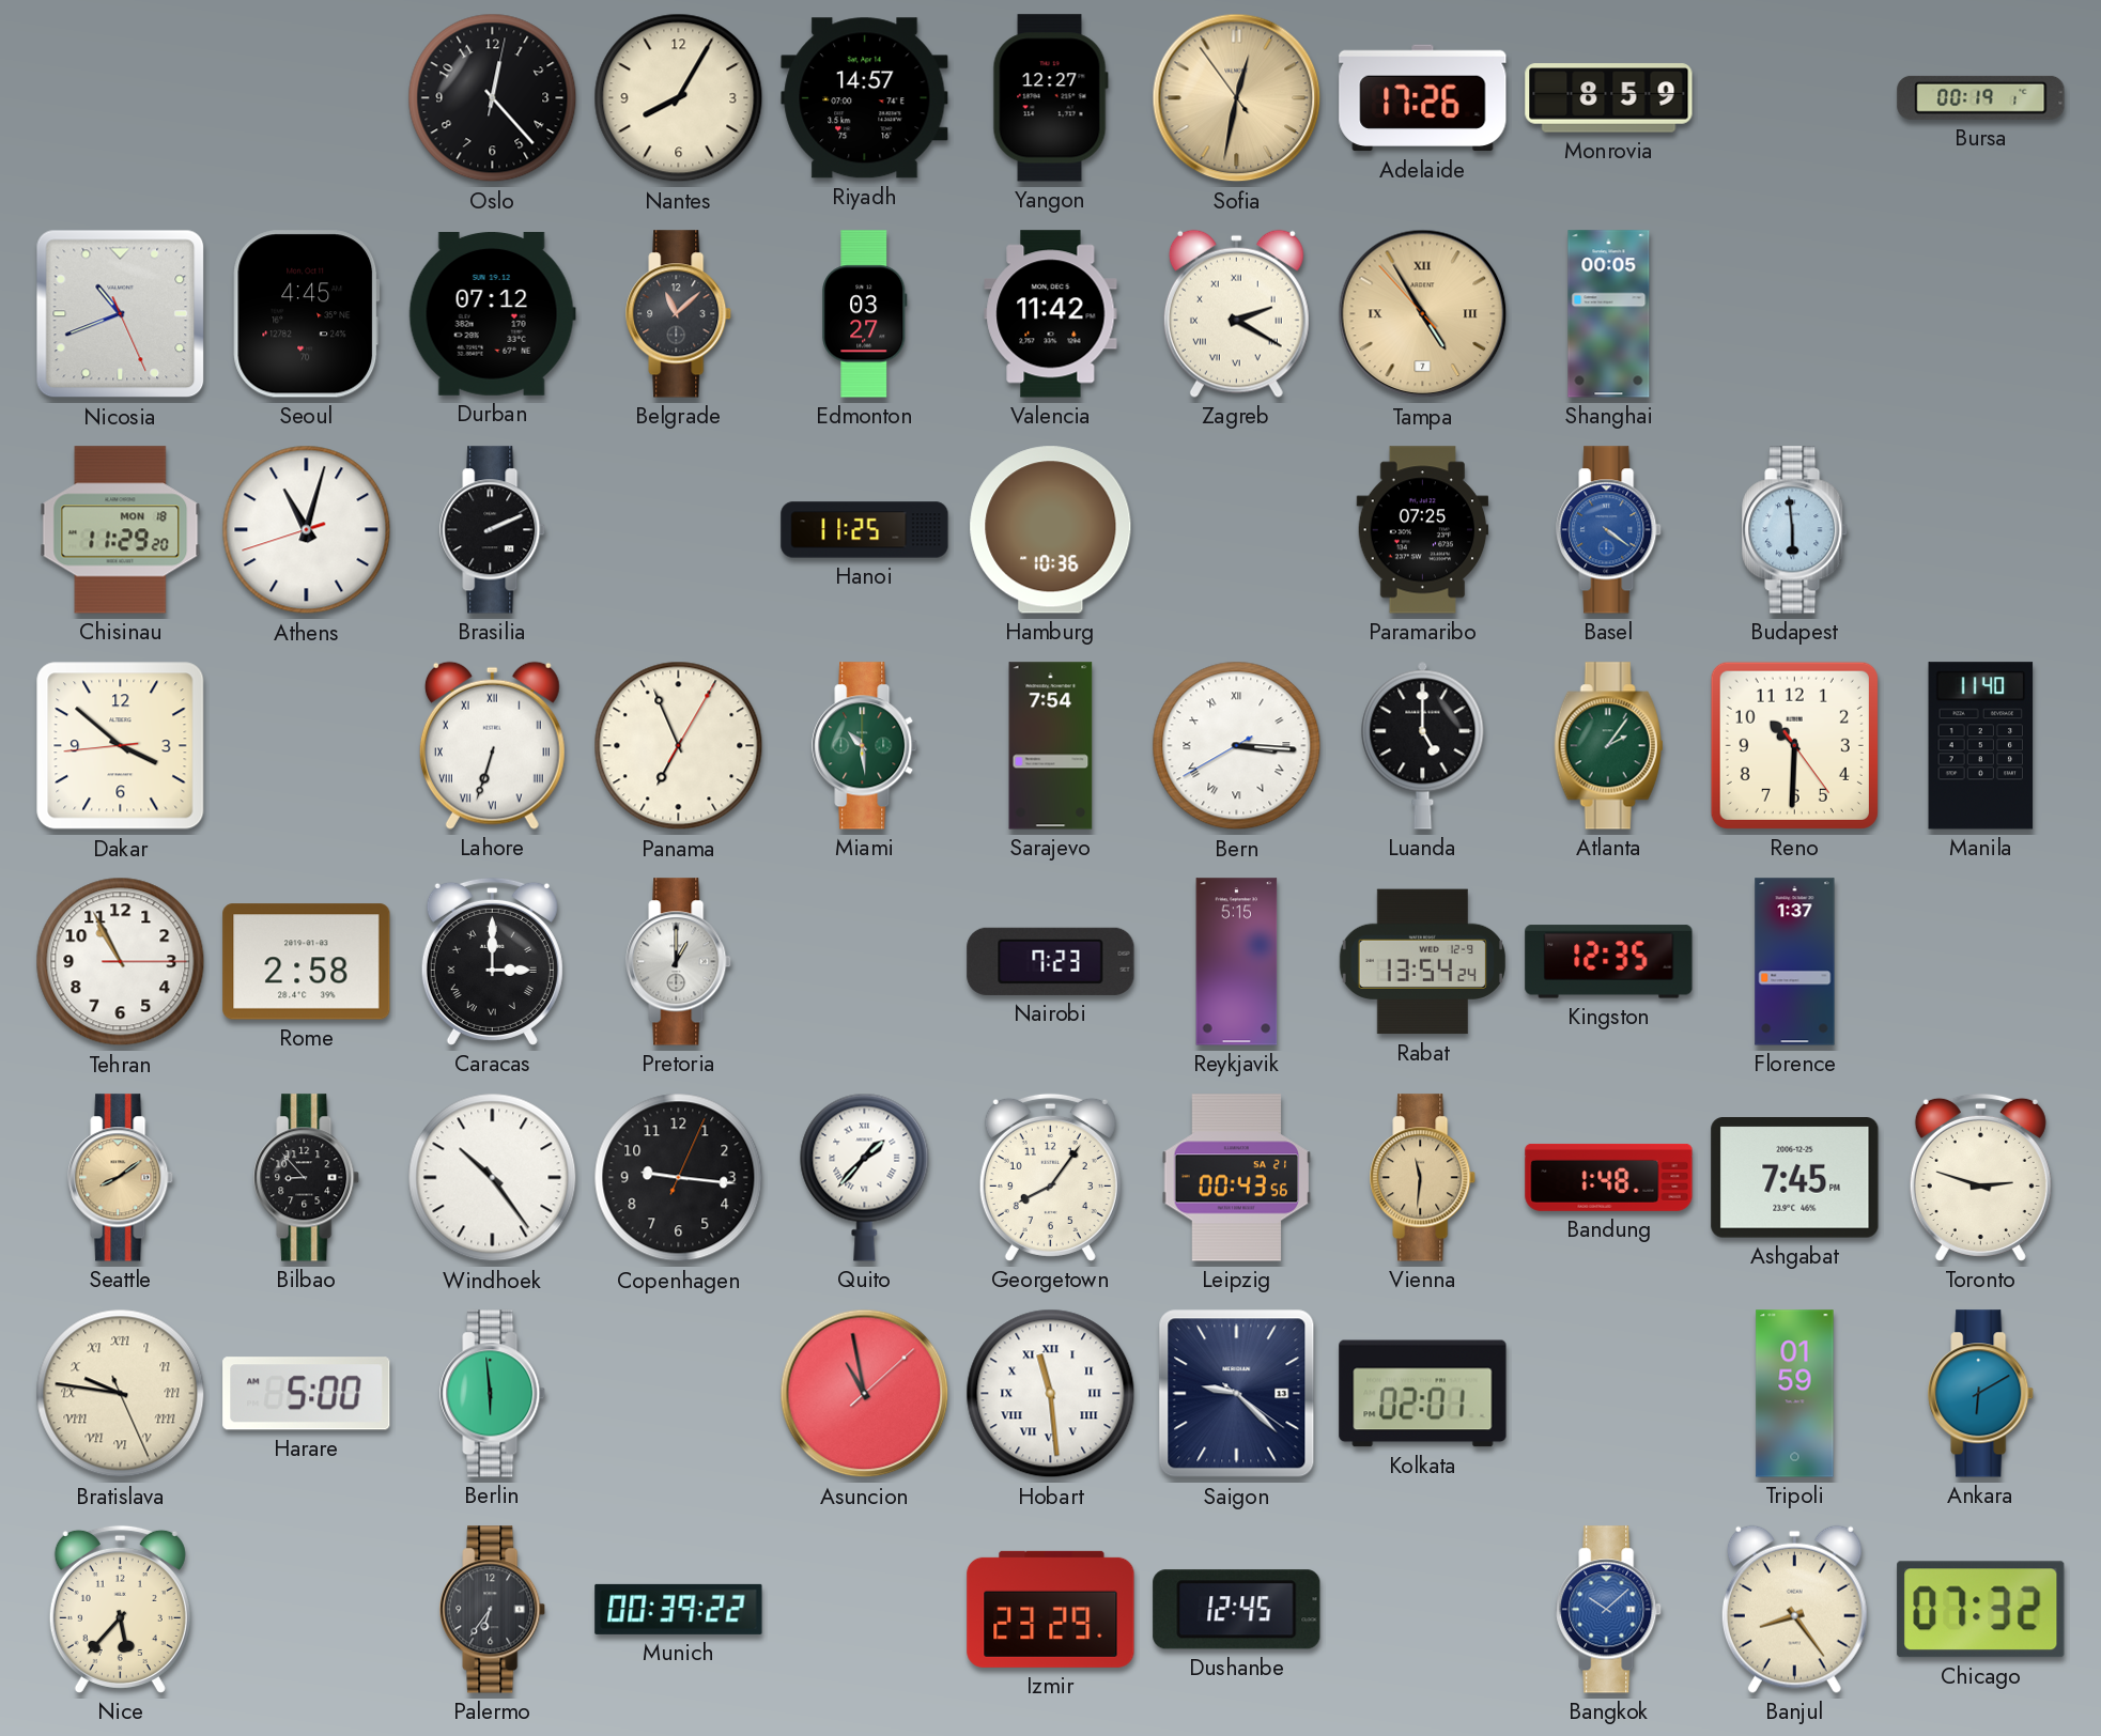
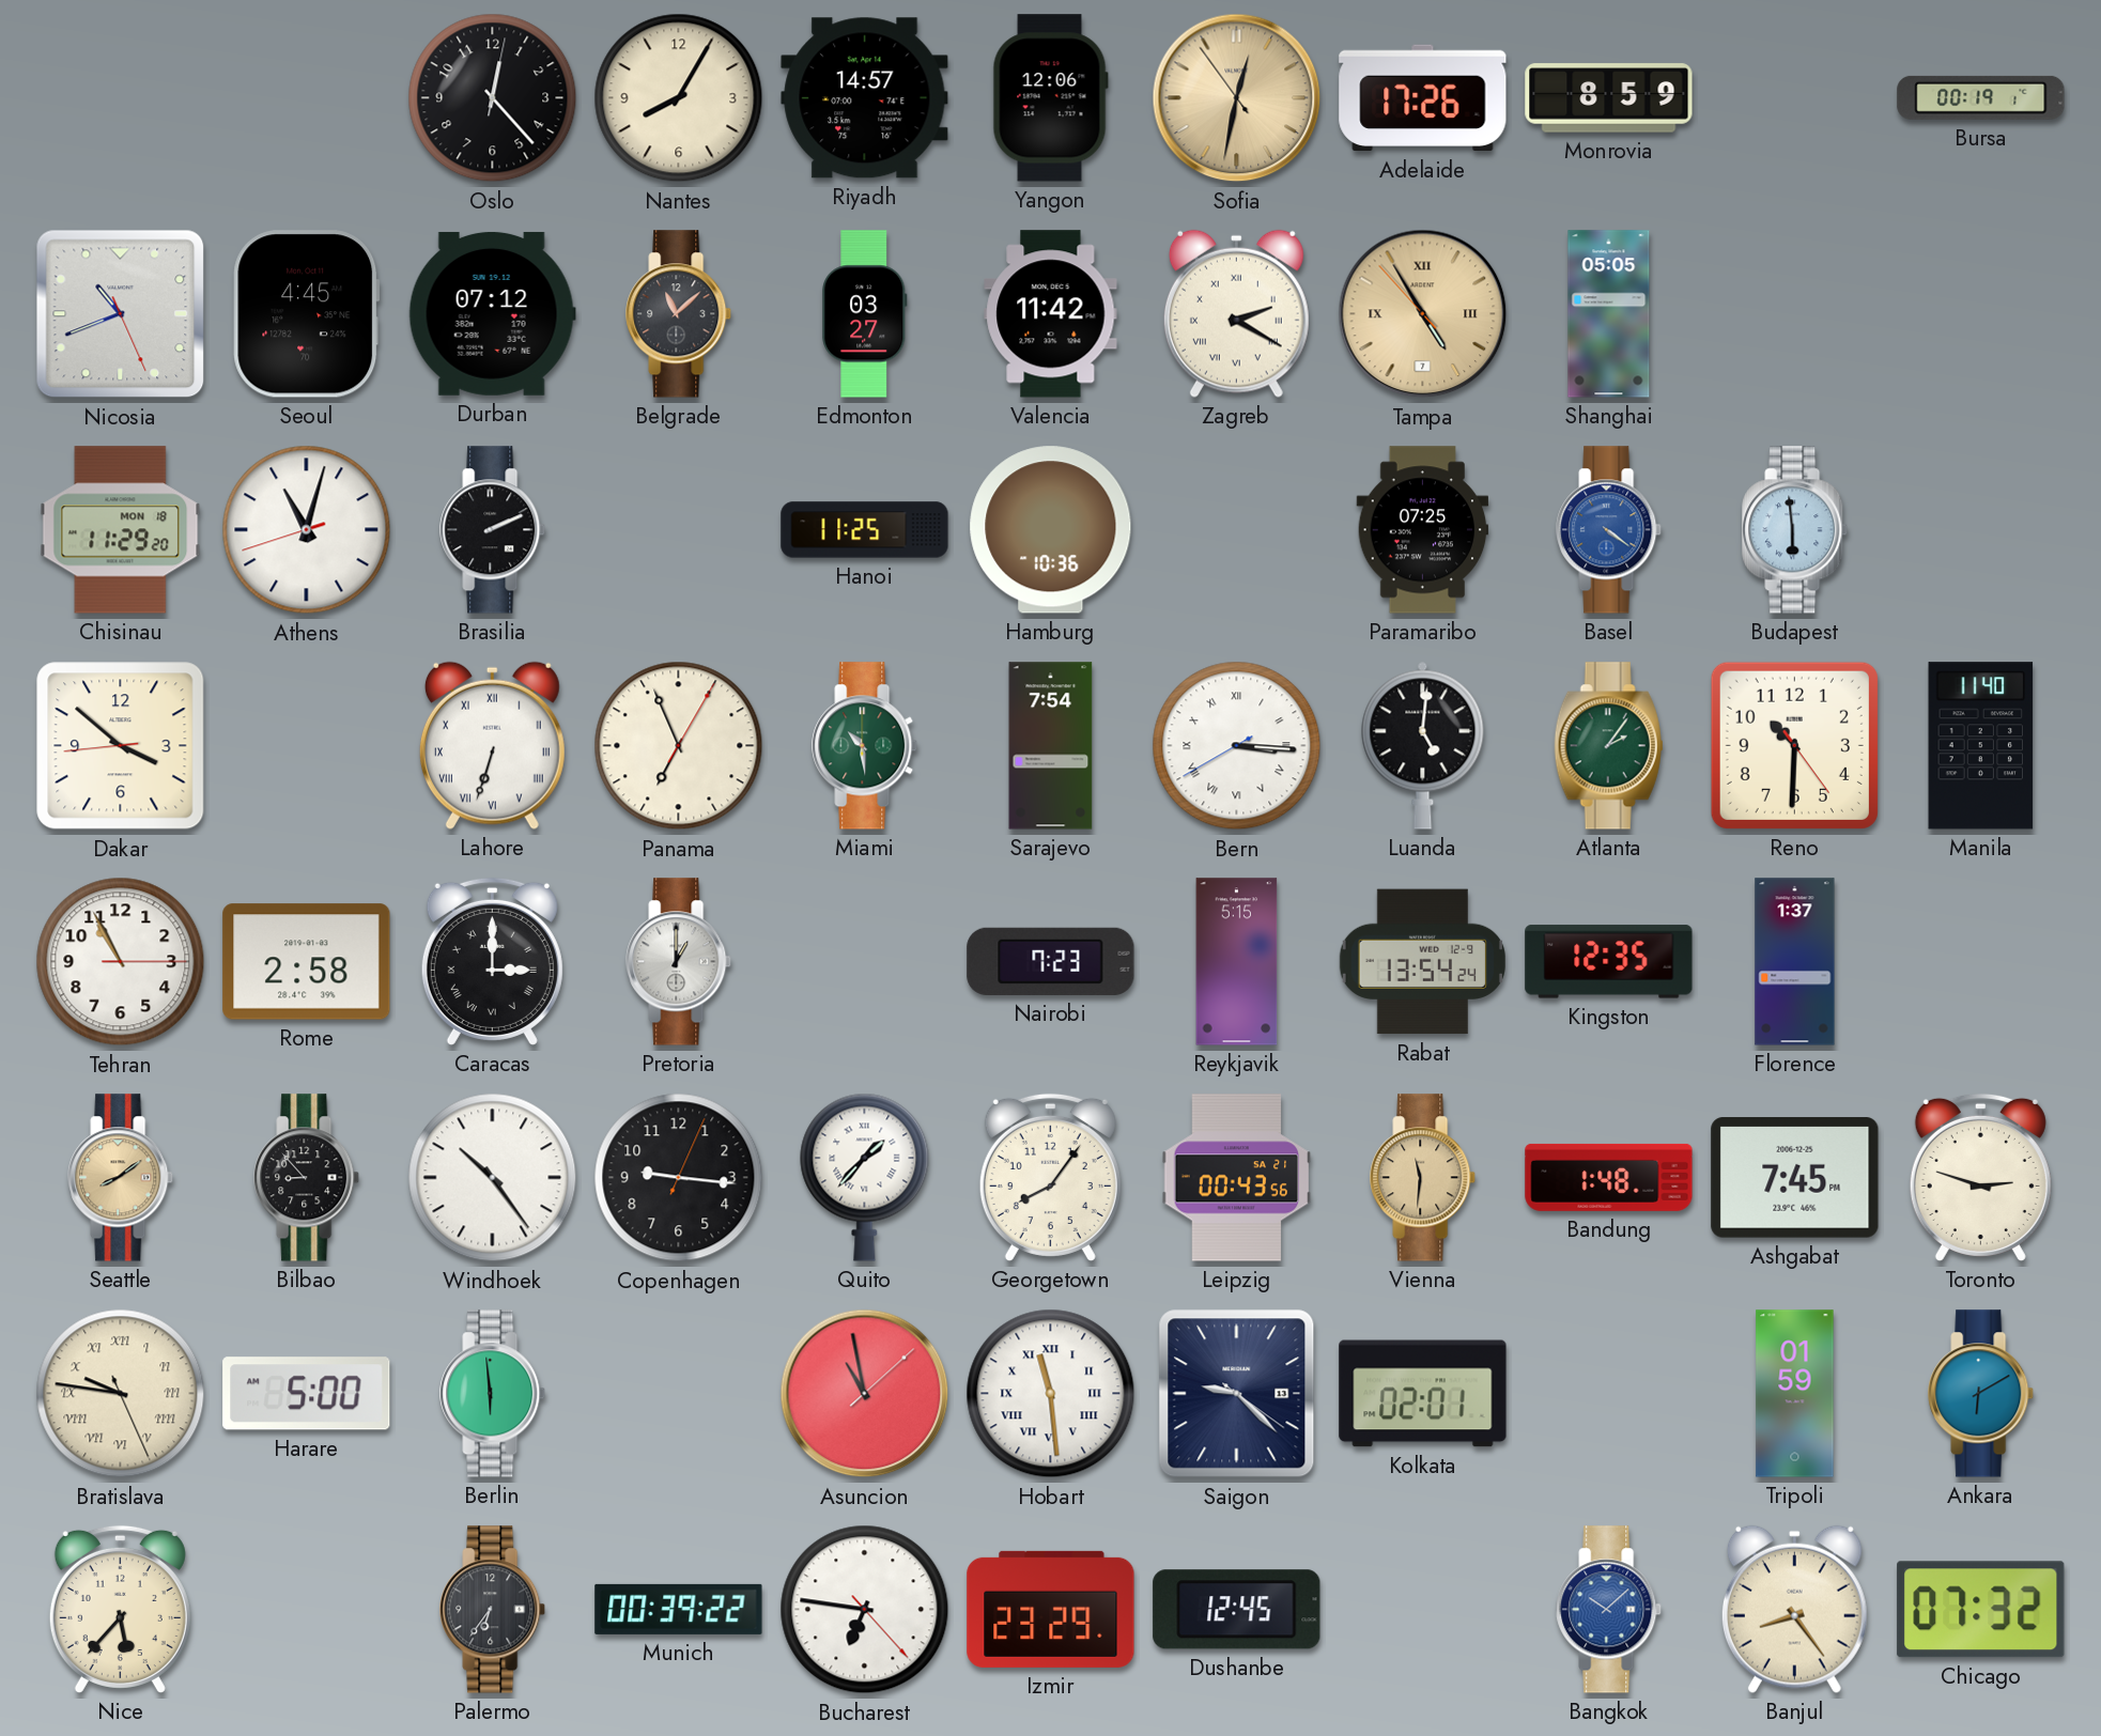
Yangon: 12:27 -> 12:06
Shanghai: 00:05 -> 05:05
Luanda: 5:00 -> 5:01
Bucharest: none -> 6:46
